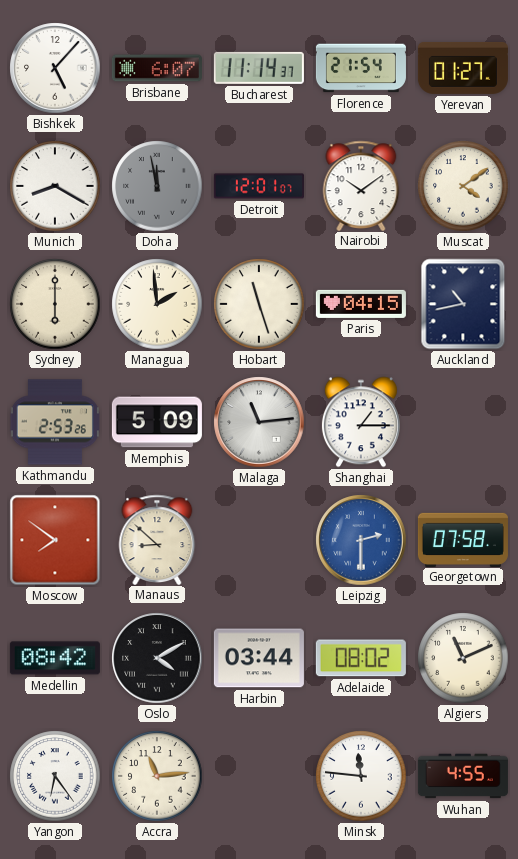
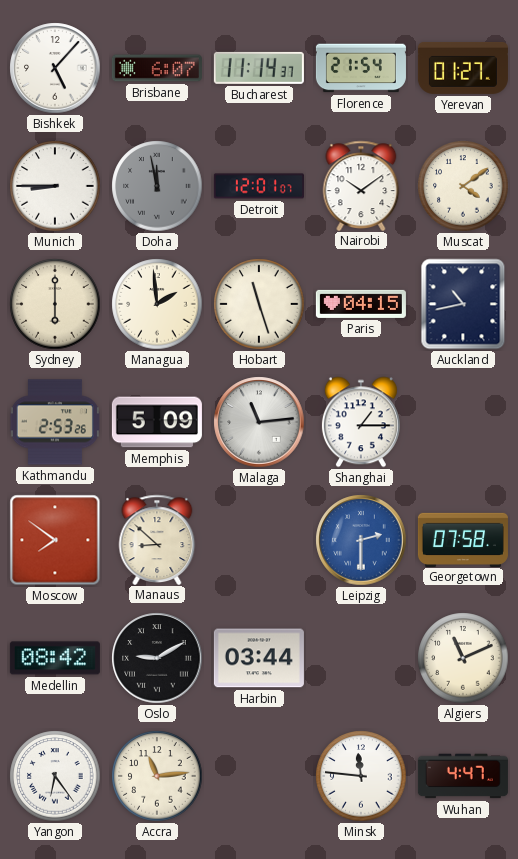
Munich: 8:20 -> 8:45
Oslo: 4:10 -> 9:10
Adelaide: 08:02 -> none
Wuhan: 4:55 -> 4:47
